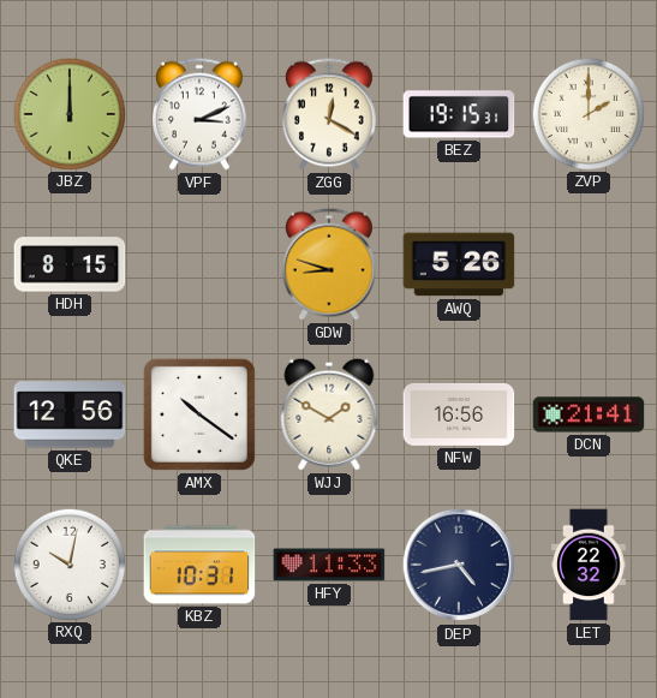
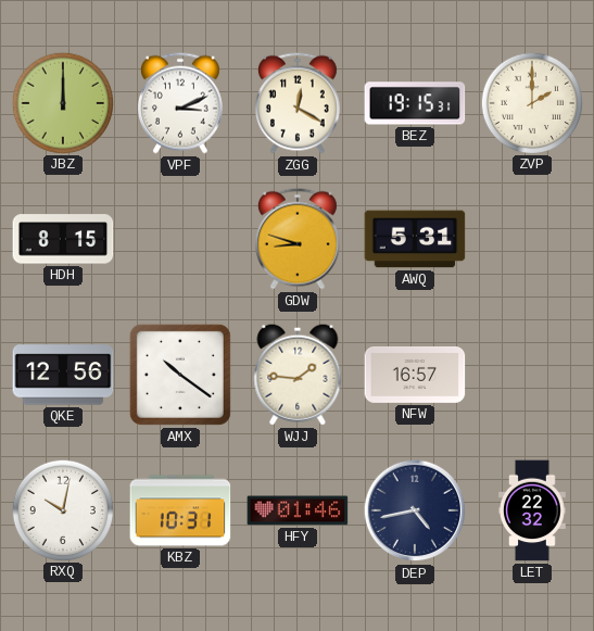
AWQ: 5:26 -> 5:31
WJJ: 1:50 -> 1:46
NFW: 16:56 -> 16:57
DCN: 21:41 -> none
HFY: 11:33 -> 01:46
